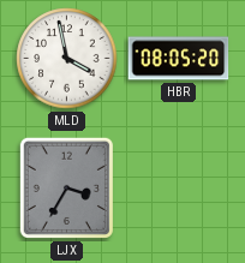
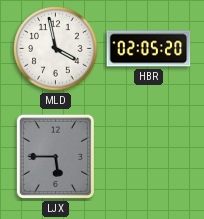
HBR: 08:05 -> 02:05
LJX: 3:35 -> 5:45
